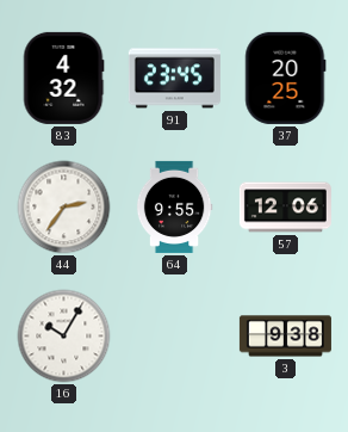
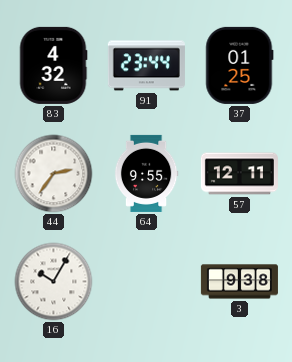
91: 23:45 -> 23:44
37: 20:25 -> 01:25
57: 12:06 -> 12:11
